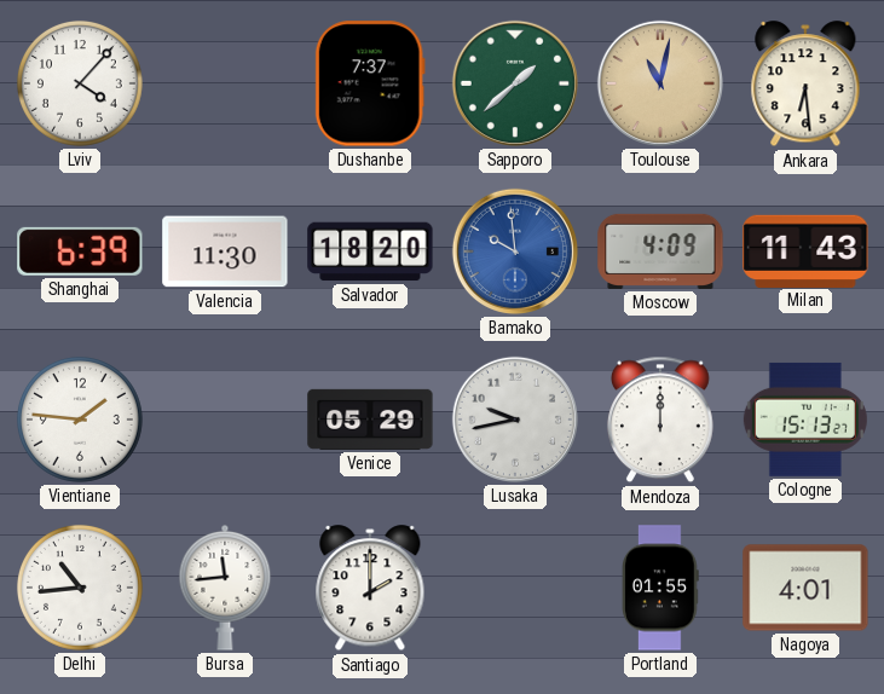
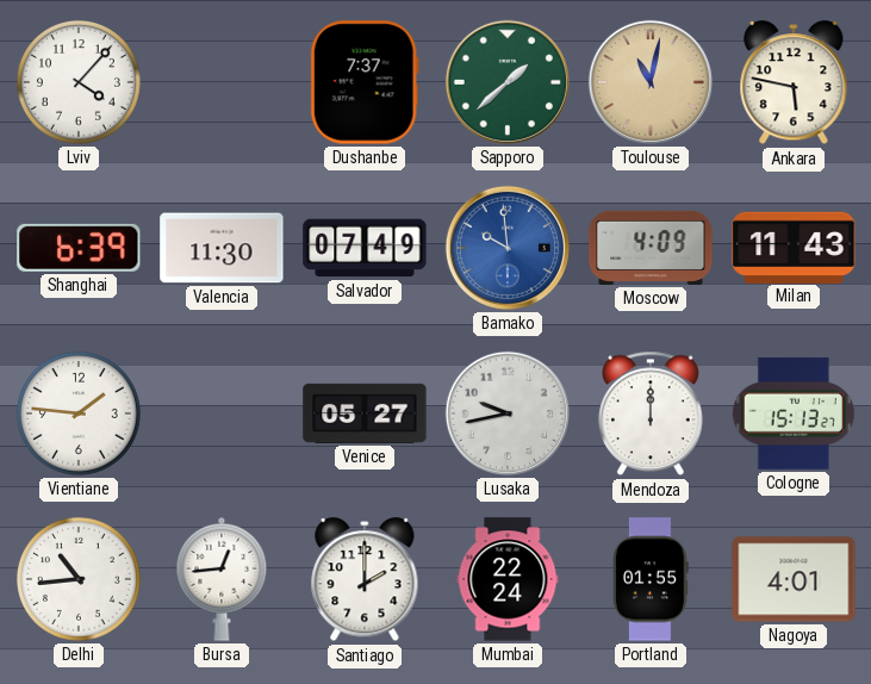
Ankara: 6:29 -> 5:47
Salvador: 18:20 -> 07:49
Venice: 05:29 -> 05:27
Bursa: 11:44 -> 12:44
Mumbai: none -> 22:24
